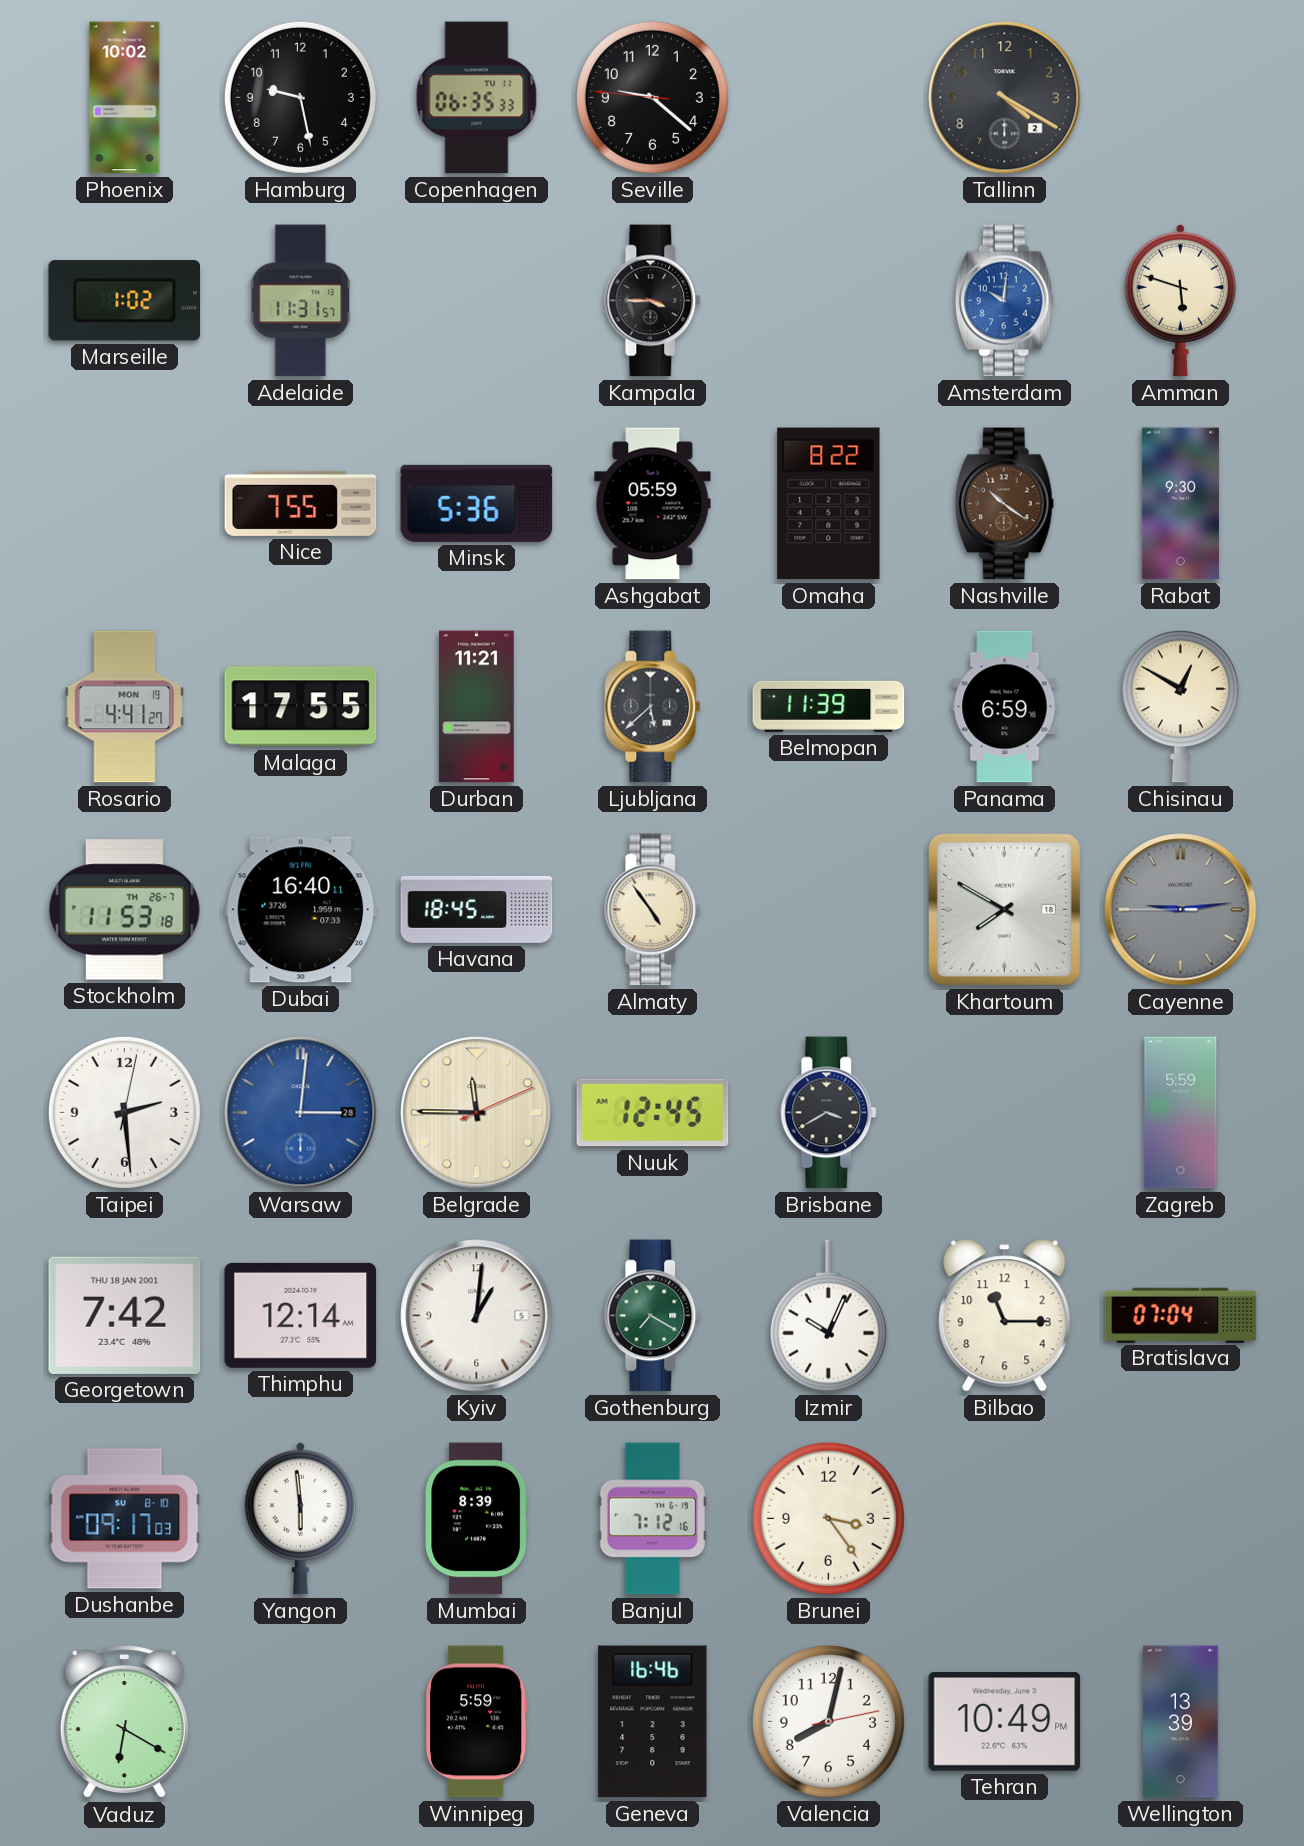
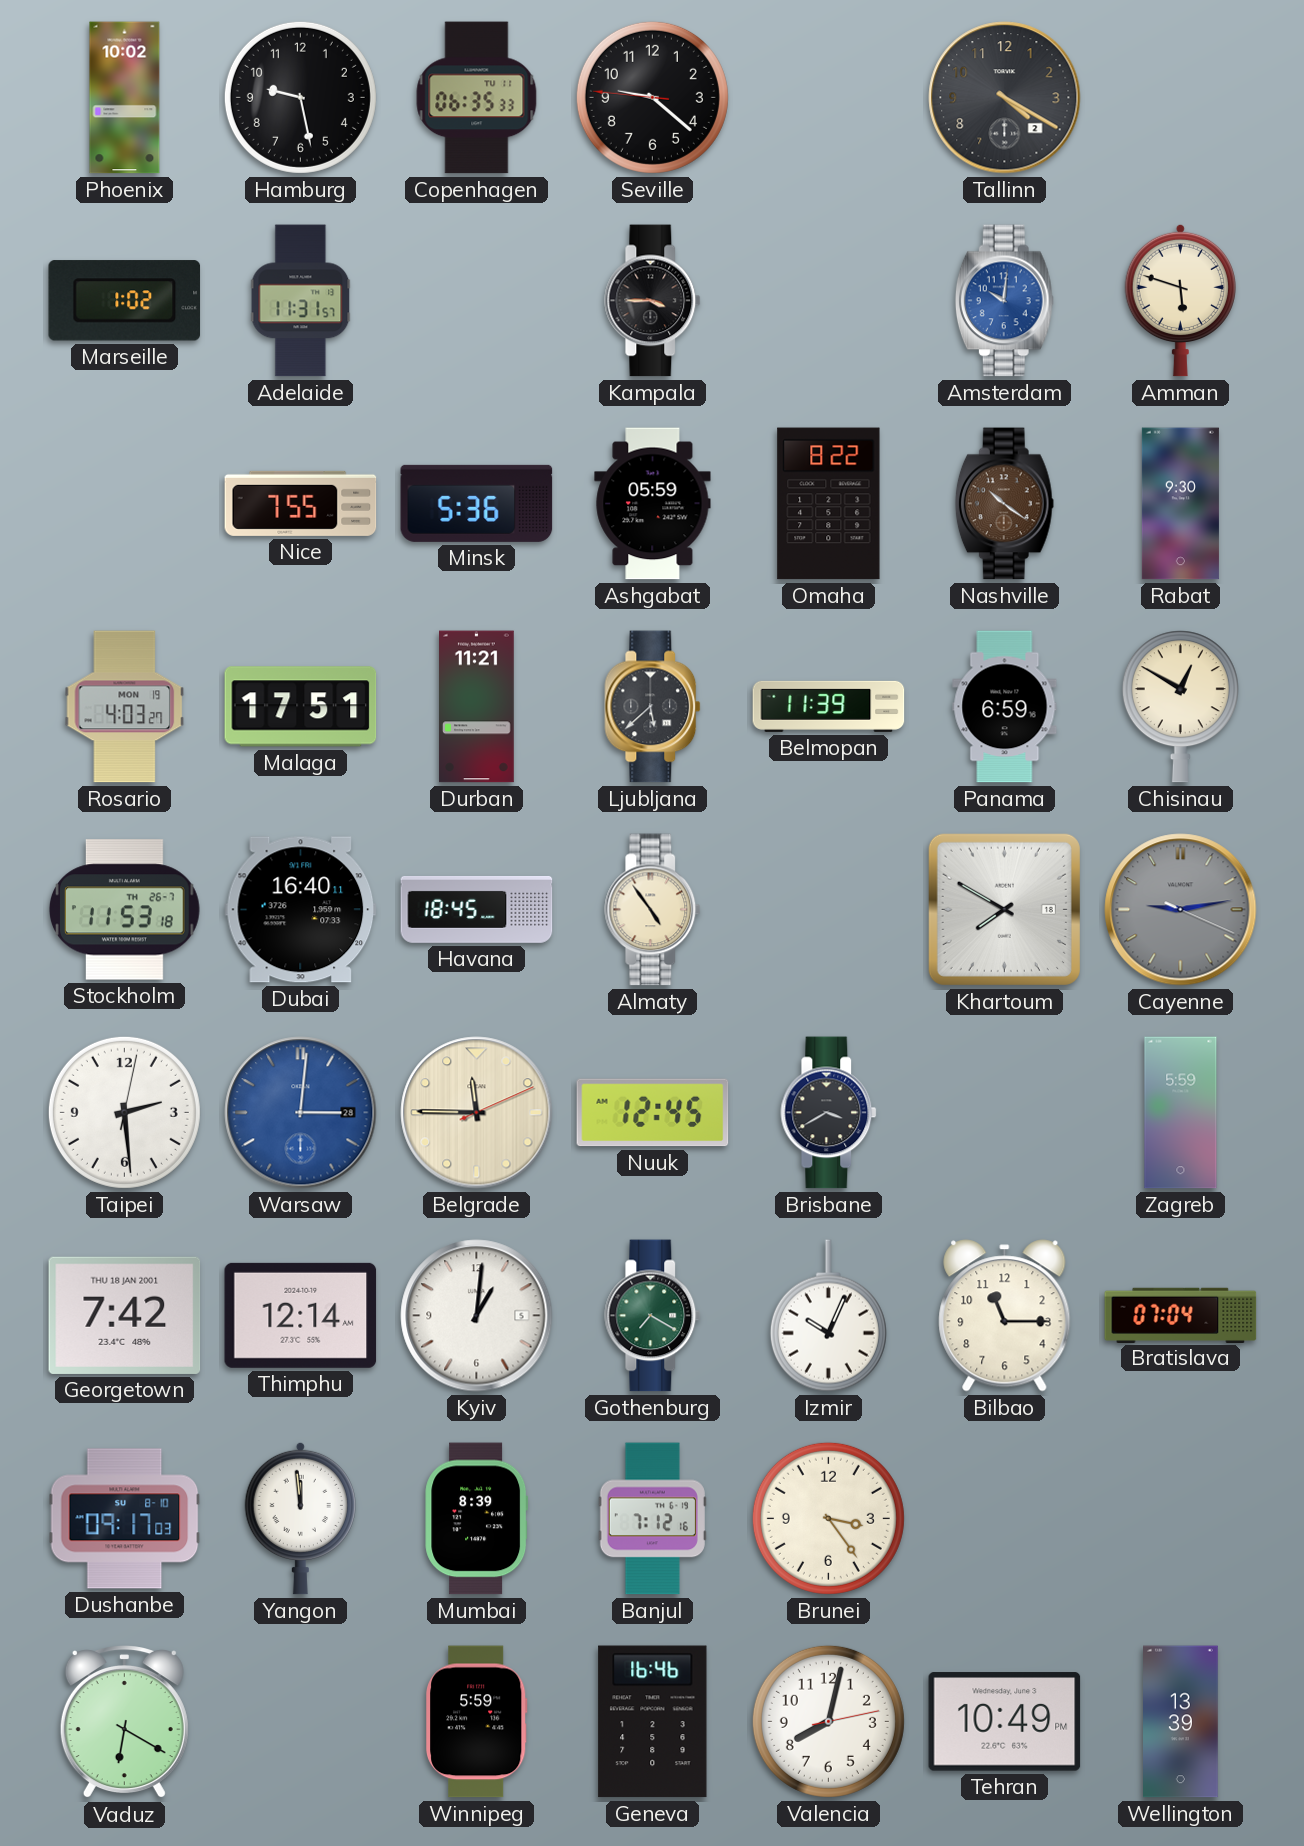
Rosario: 4:41 -> 4:03
Malaga: 17:55 -> 17:51
Cayenne: 9:13:45 -> 9:13:19
Yangon: 5:59 -> 11:59
